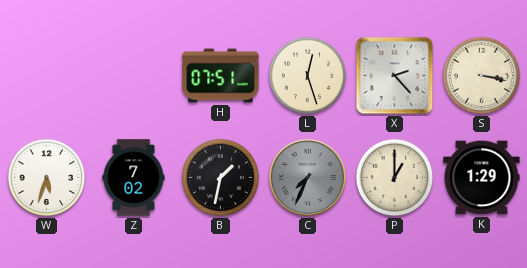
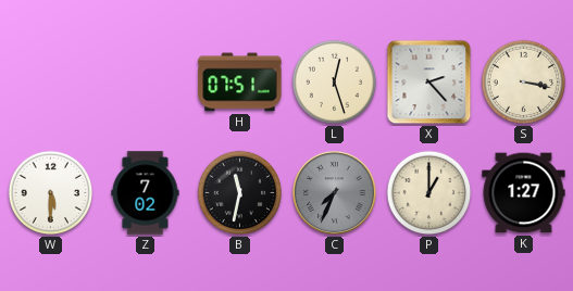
W: 5:33 -> 5:30
B: 1:32 -> 11:32
K: 1:29 -> 1:27
